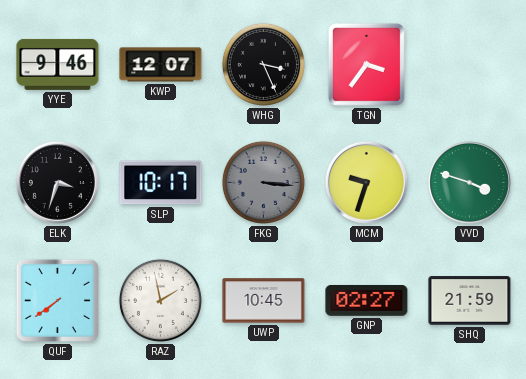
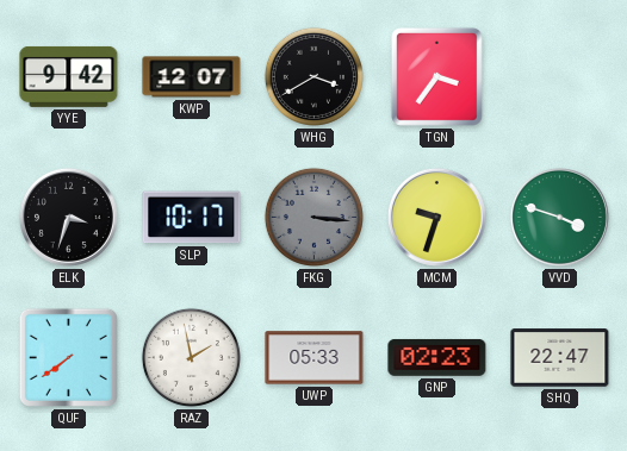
YYE: 9:46 -> 9:42
WHG: 3:26 -> 3:40
UWP: 10:45 -> 05:33
GNP: 02:27 -> 02:23
SHQ: 21:59 -> 22:47
